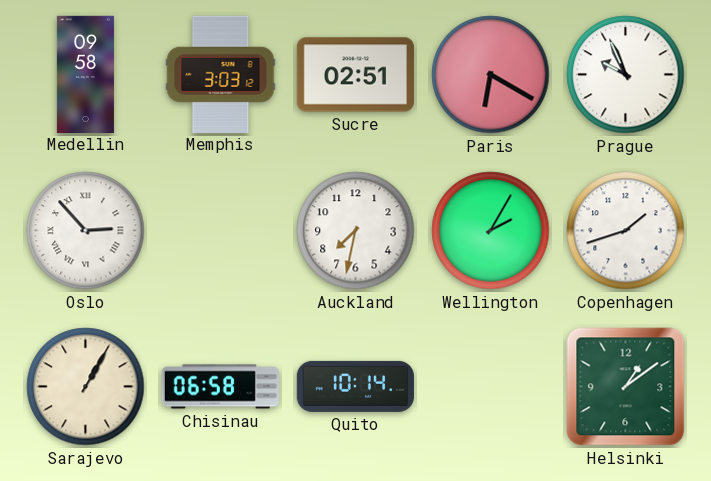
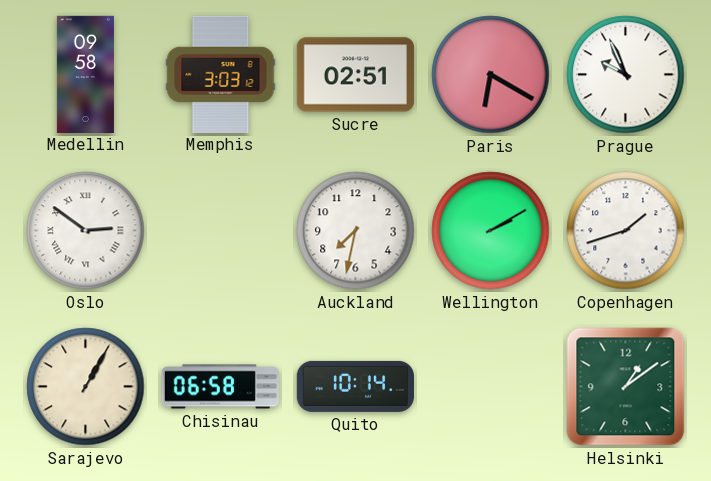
Oslo: 2:53 -> 2:51
Wellington: 2:05 -> 2:10
